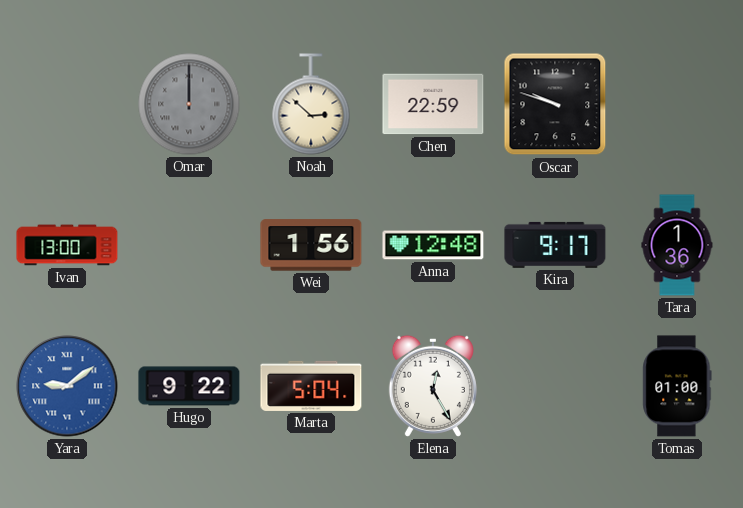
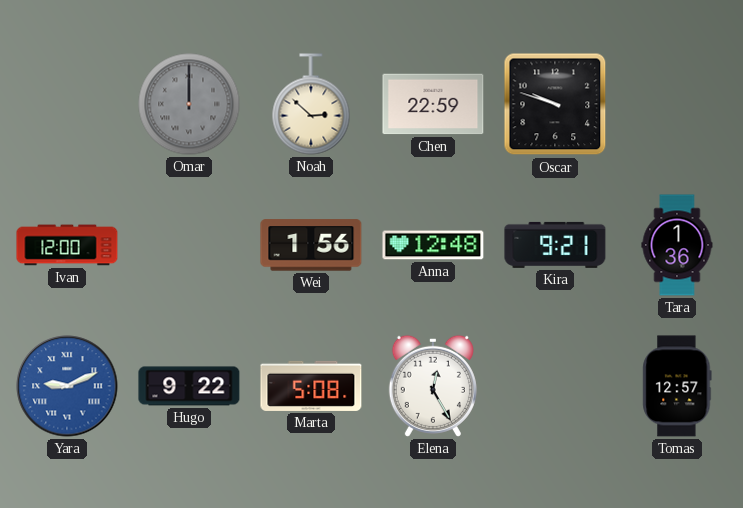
Ivan: 13:00 -> 12:00
Kira: 9:17 -> 9:21
Yara: 9:09 -> 9:11
Marta: 5:04 -> 5:08
Tomas: 01:00 -> 12:57
